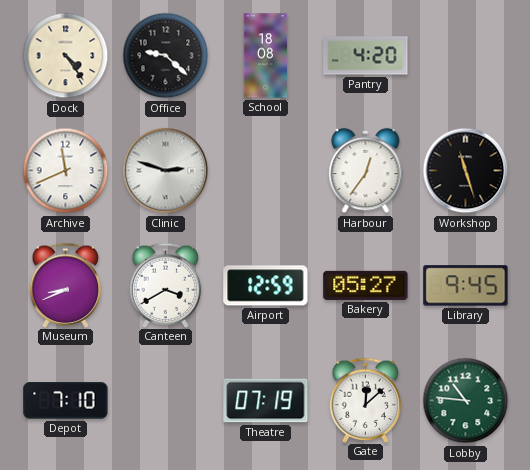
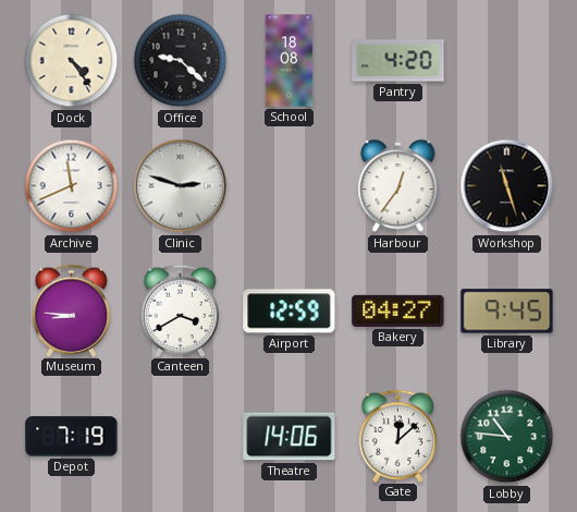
Museum: 8:41 -> 8:46
Bakery: 05:27 -> 04:27
Depot: 7:10 -> 7:19
Theatre: 07:19 -> 14:06
